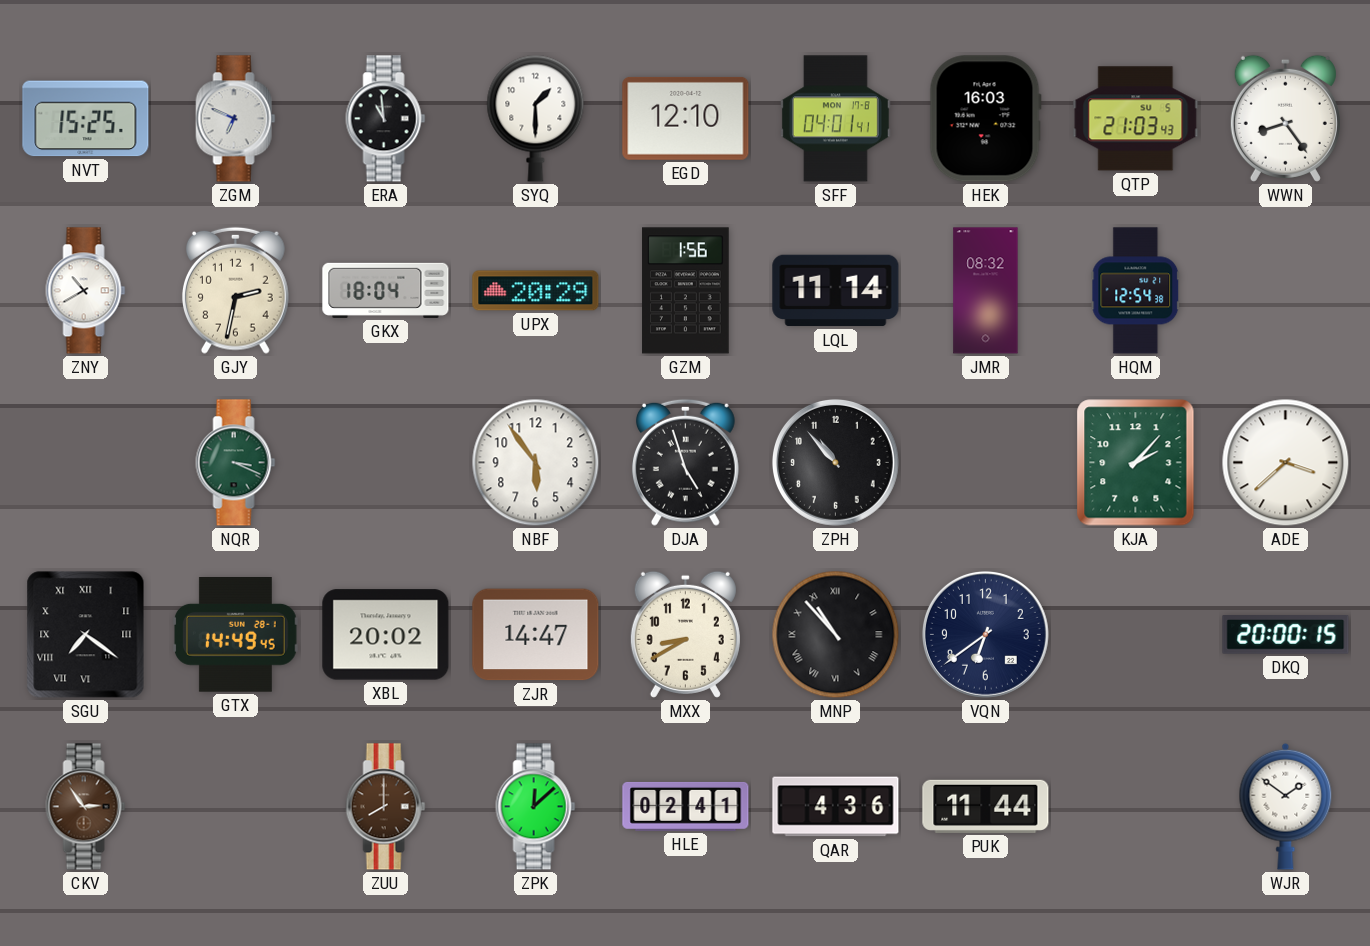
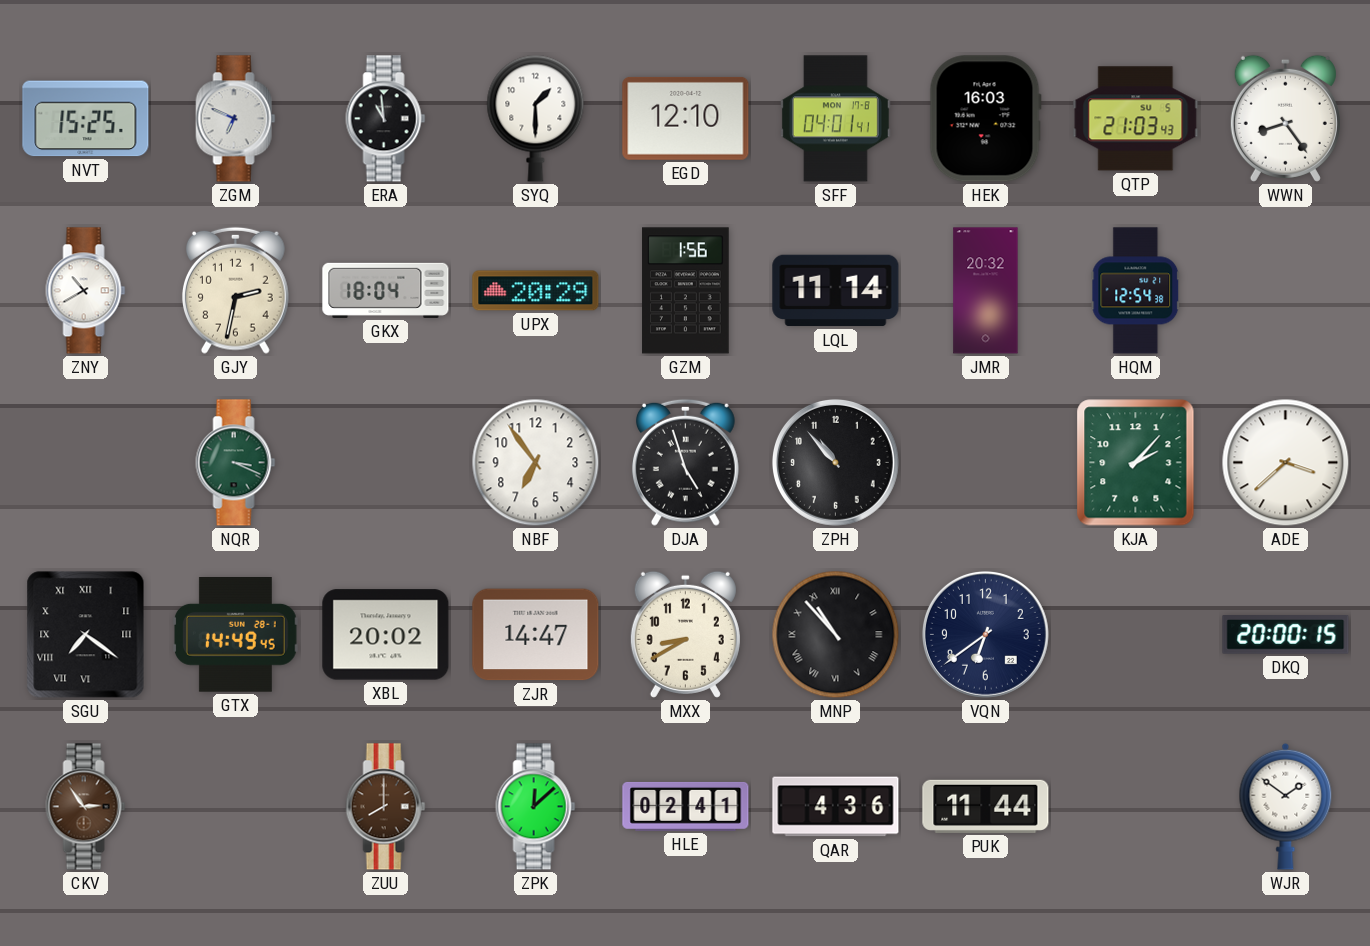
JMR: 08:32 -> 20:32
NBF: 5:54 -> 6:54
